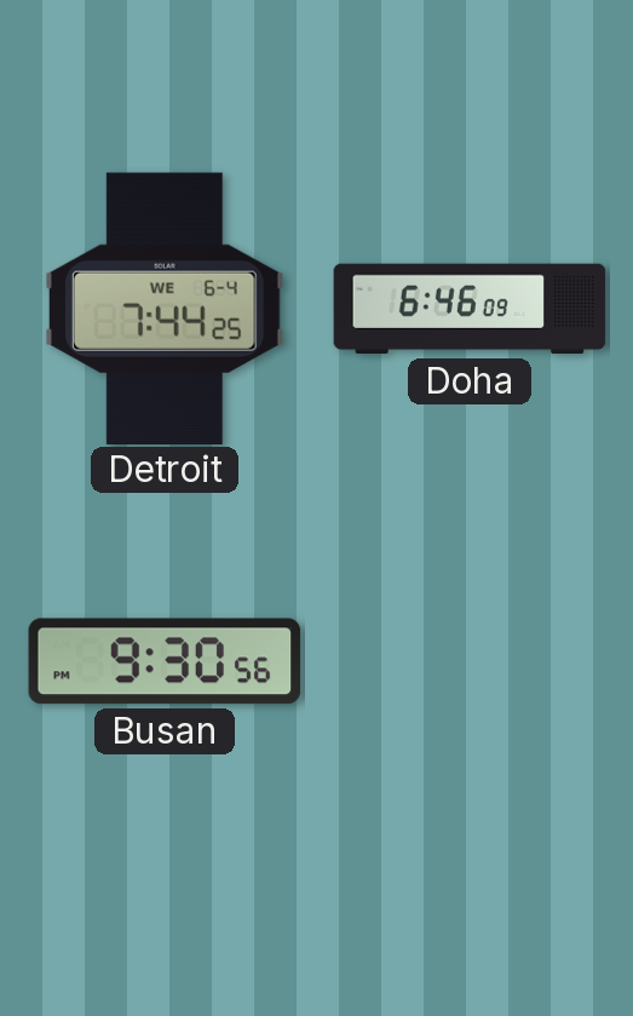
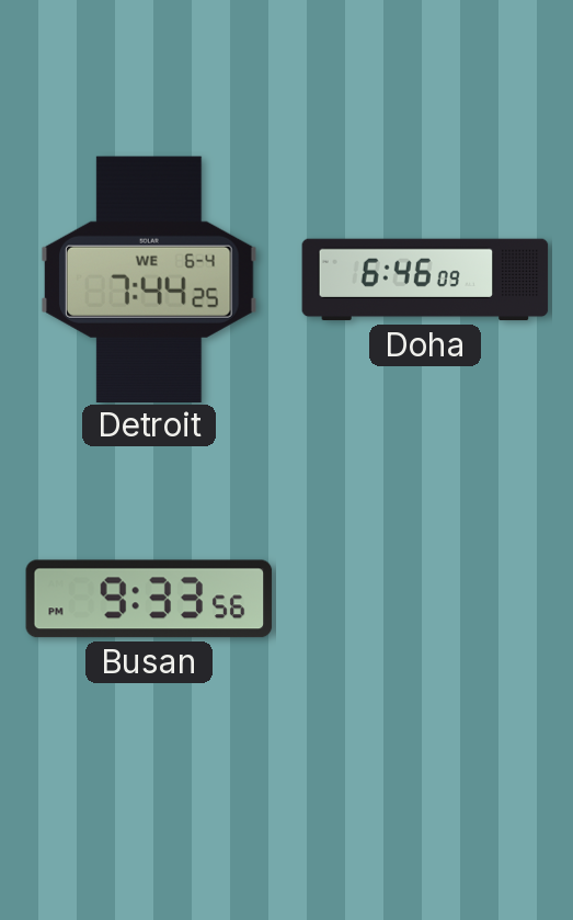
Busan: 9:30 -> 9:33
